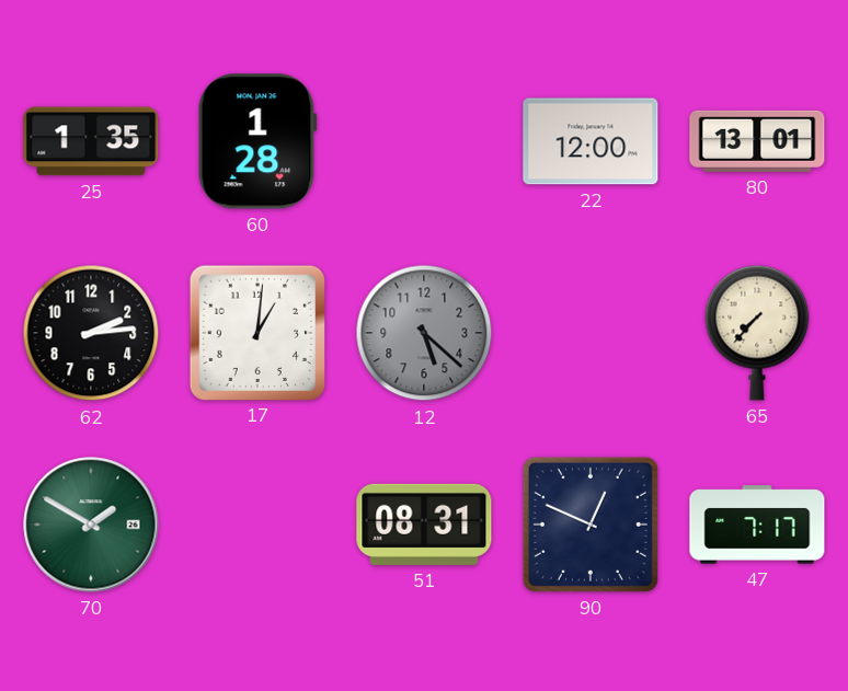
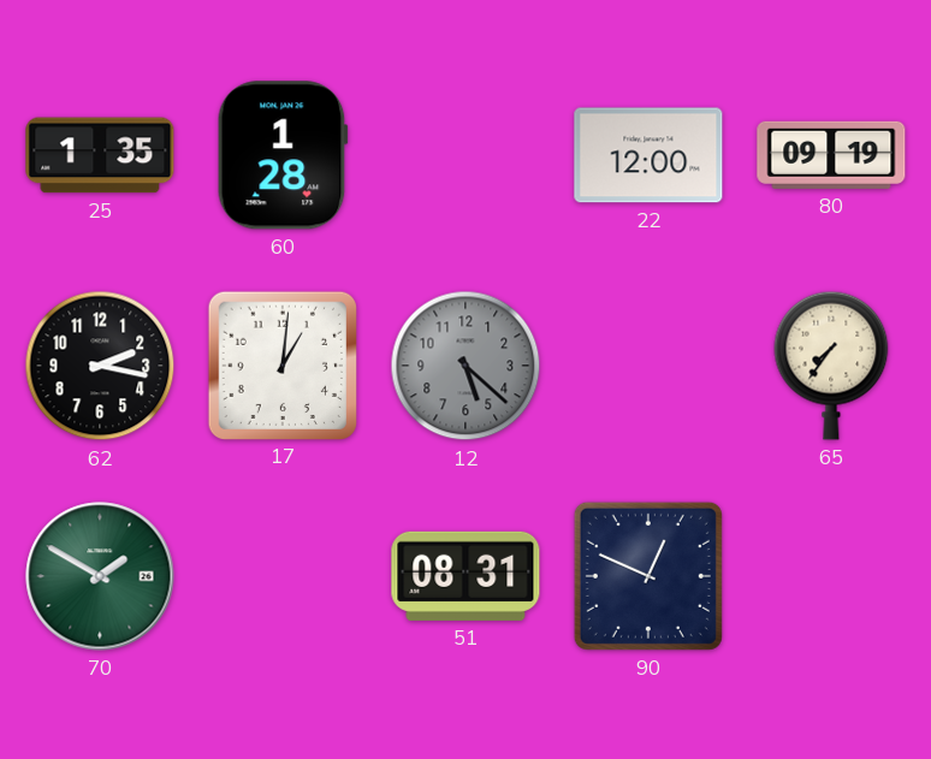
80: 13:01 -> 09:19
62: 2:14 -> 2:17
65: 7:37 -> 7:36
47: 7:17 -> none
